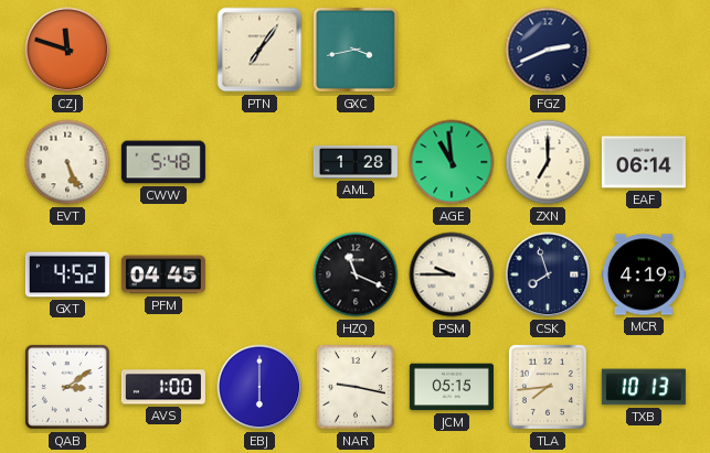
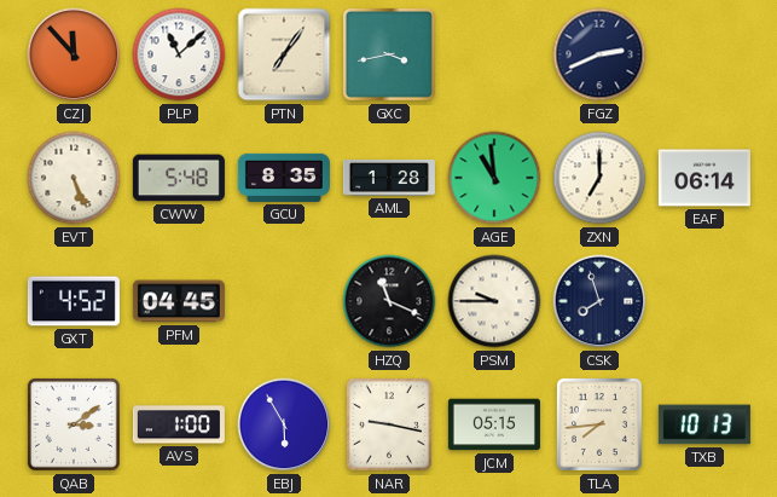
CZJ: 11:48 -> 11:53
PLP: none -> 11:08
GCU: none -> 8:35
MCR: 4:19 -> none
EBJ: 6:00 -> 5:55
